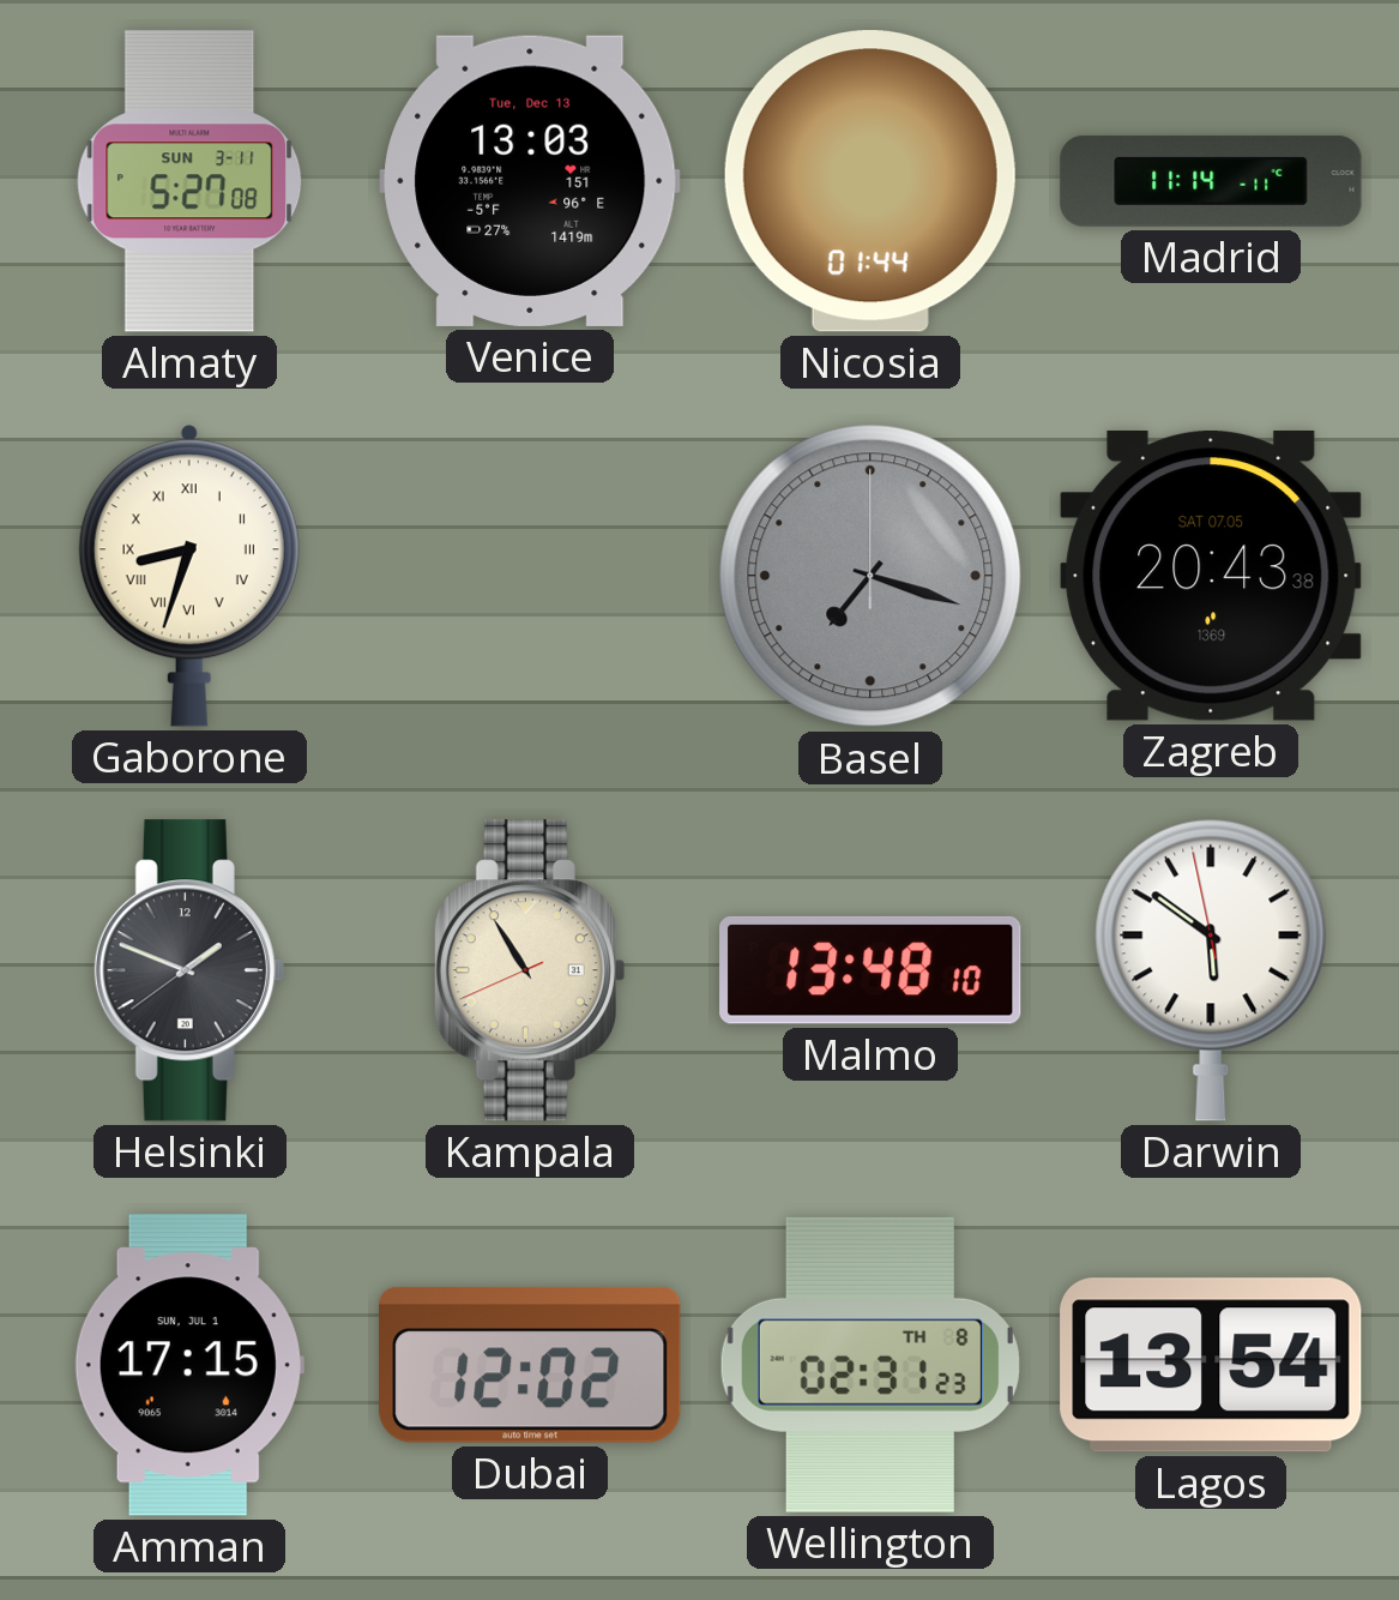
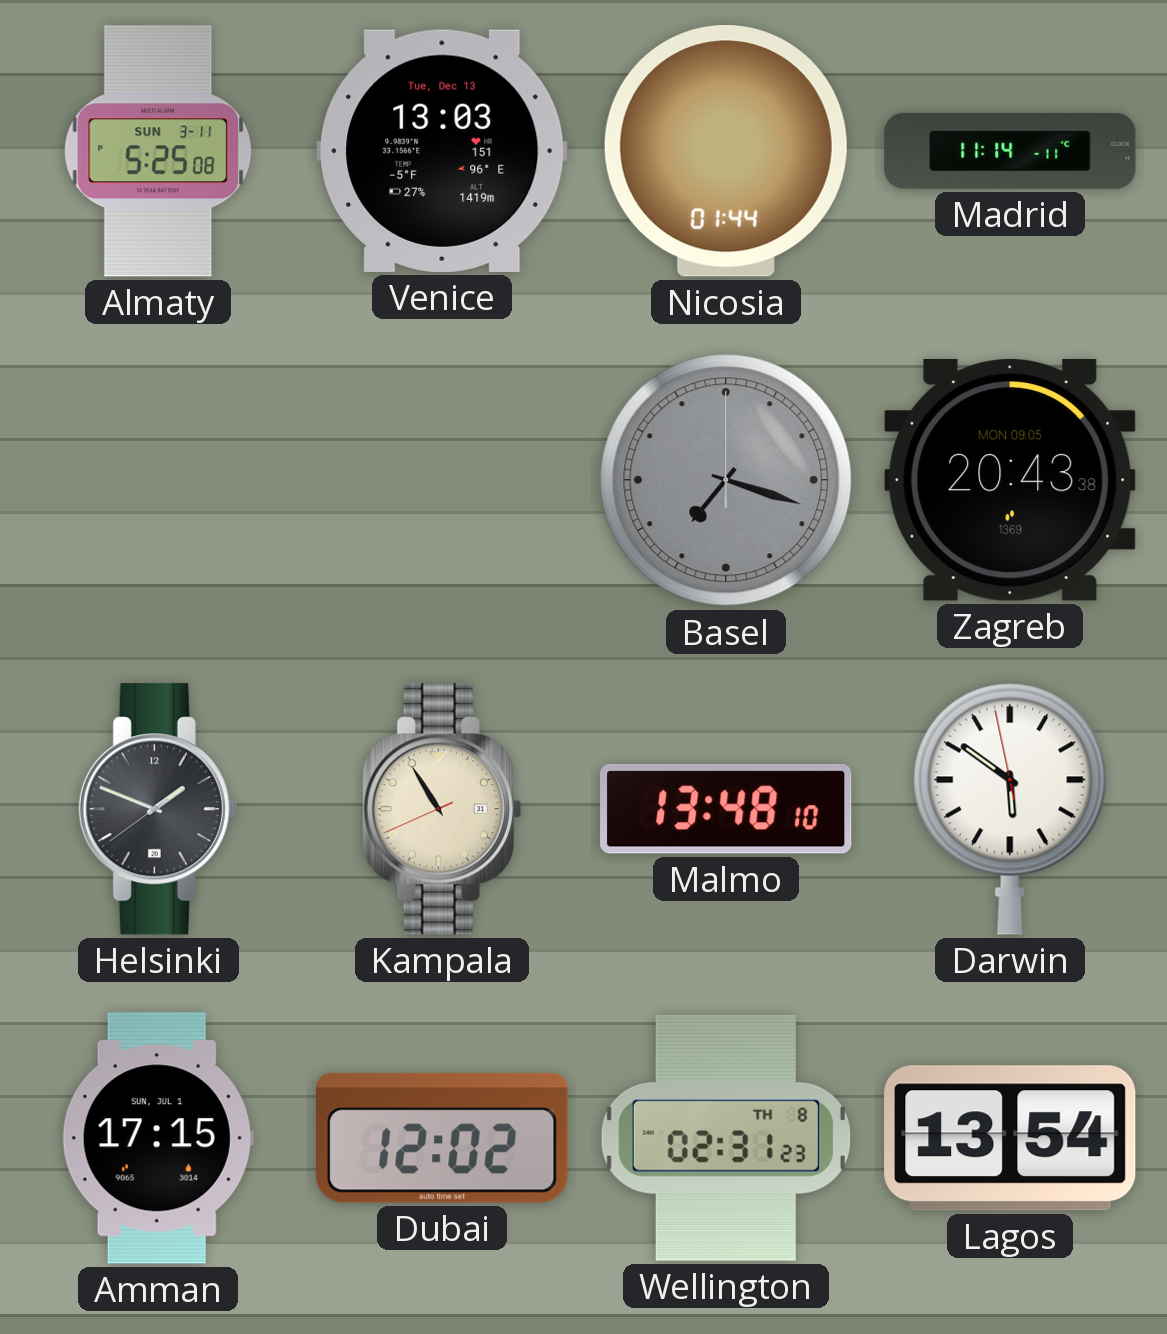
Almaty: 5:27 -> 5:25
Gaborone: 8:33 -> none
Zagreb date: SAT 07.05 -> MON 09.05
